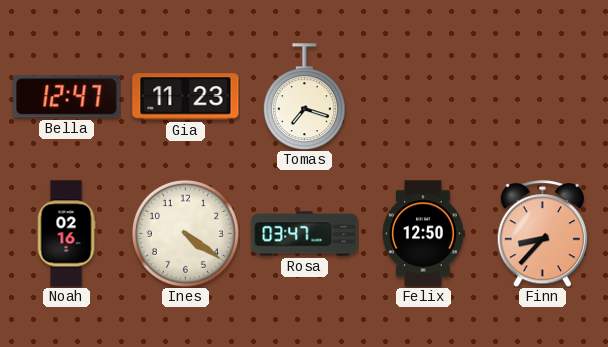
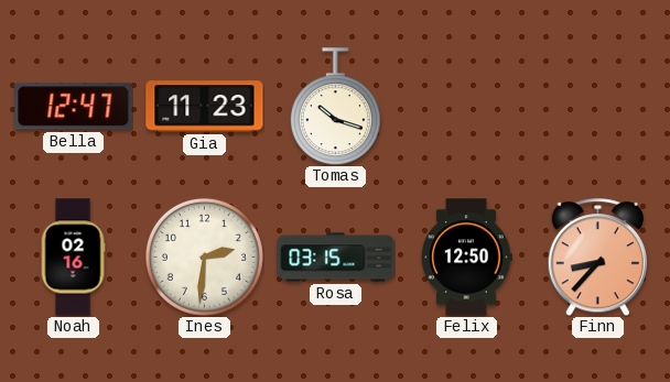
Tomas: 7:18 -> 10:18
Ines: 4:21 -> 2:31
Rosa: 03:47 -> 03:15
